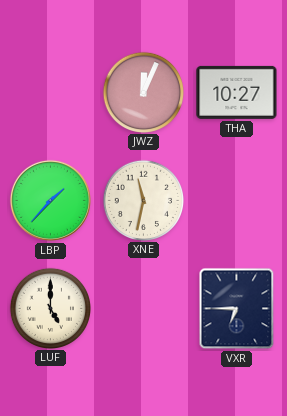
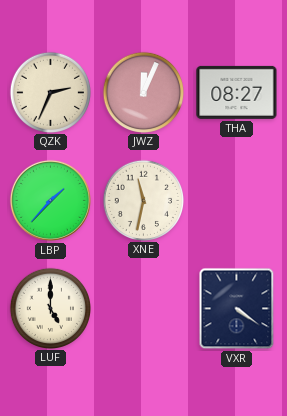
QZK: none -> 2:34
THA: 10:27 -> 08:27
VXR: 6:45 -> 4:21
